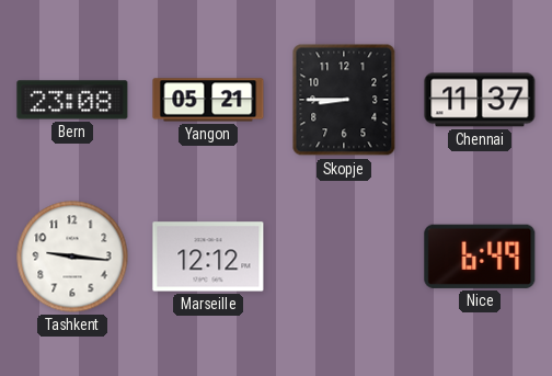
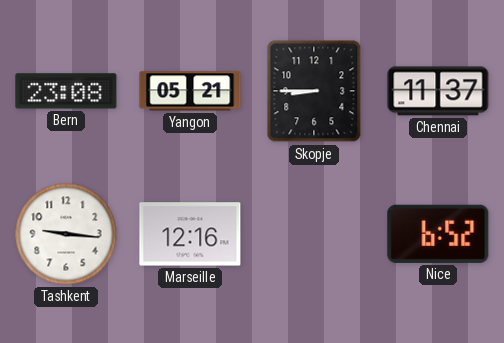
Marseille: 12:12 -> 12:16
Nice: 6:49 -> 6:52
